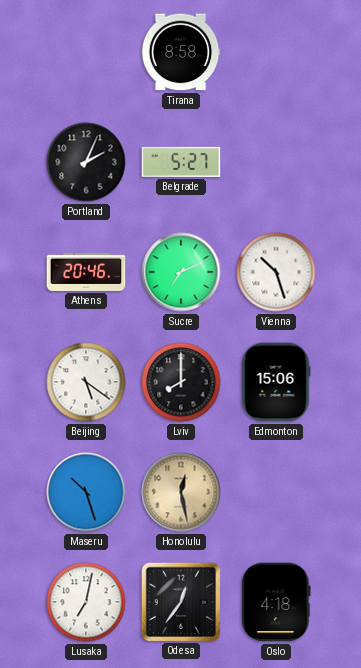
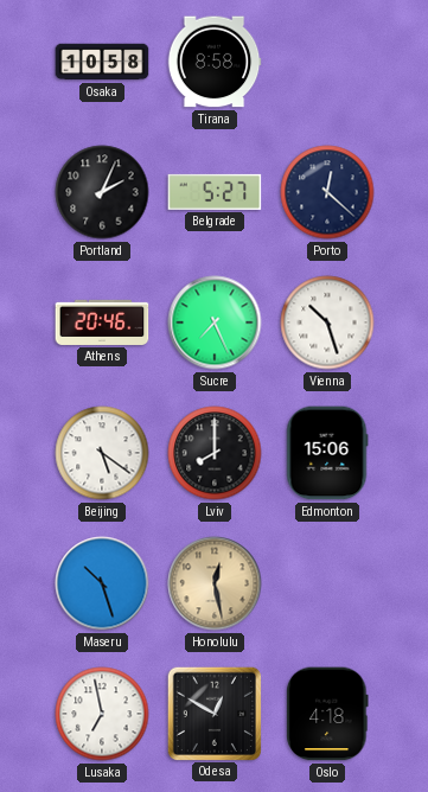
Osaka: none -> 10:58
Porto: none -> 12:22
Sucre: 7:11 -> 7:26
Lusaka: 7:02 -> 6:58
Odesa: 12:36 -> 12:50
